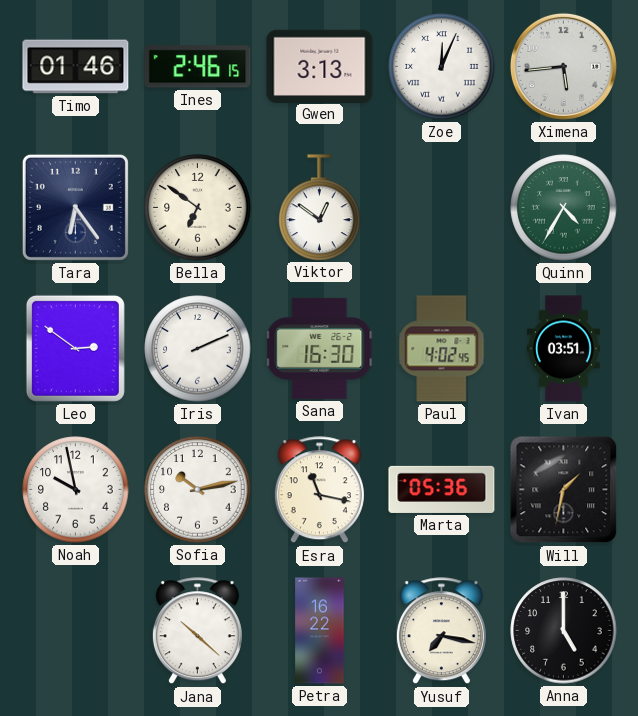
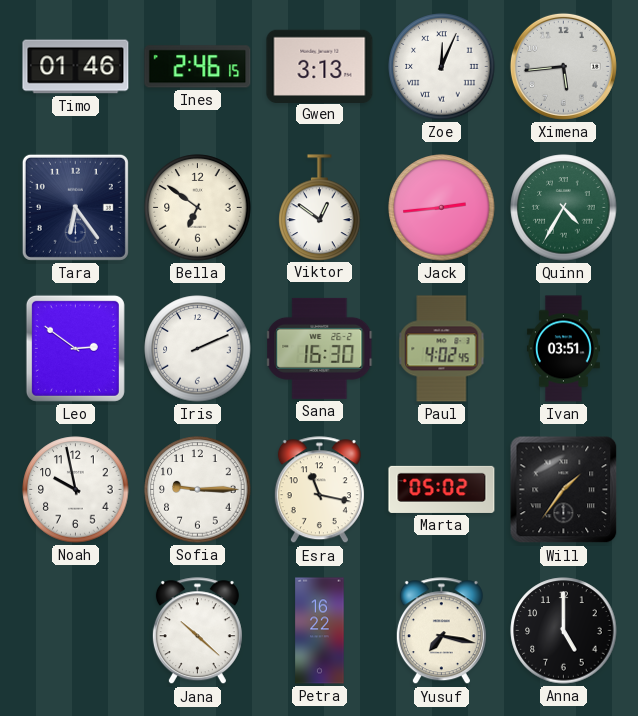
Jack: none -> 2:44
Sofia: 10:13 -> 9:15
Marta: 05:36 -> 05:02
Will: 1:32 -> 1:36
